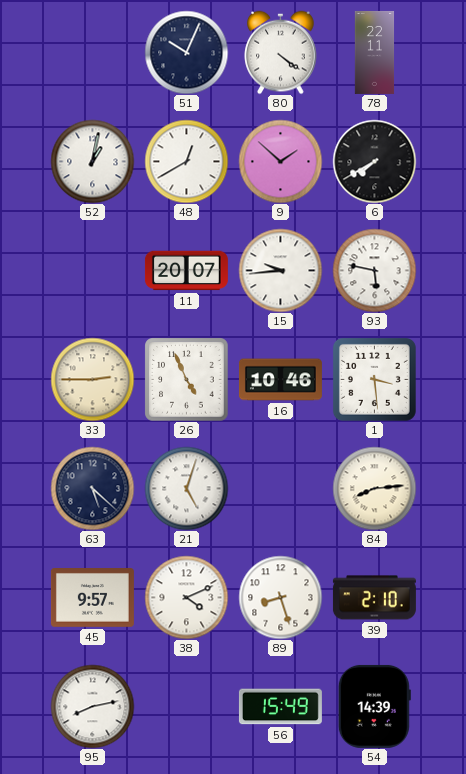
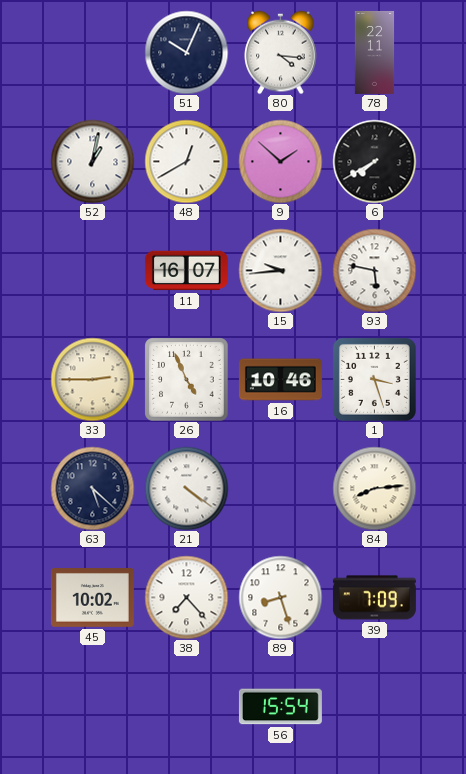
80: 4:21 -> 4:16
11: 20:07 -> 16:07
1: 3:29 -> 3:27
21: 5:03 -> 4:21
45: 9:57 -> 10:02
38: 4:11 -> 7:23
39: 2:10 -> 7:09
95: 8:13 -> none
56: 15:49 -> 15:54
54: 14:39 -> none
